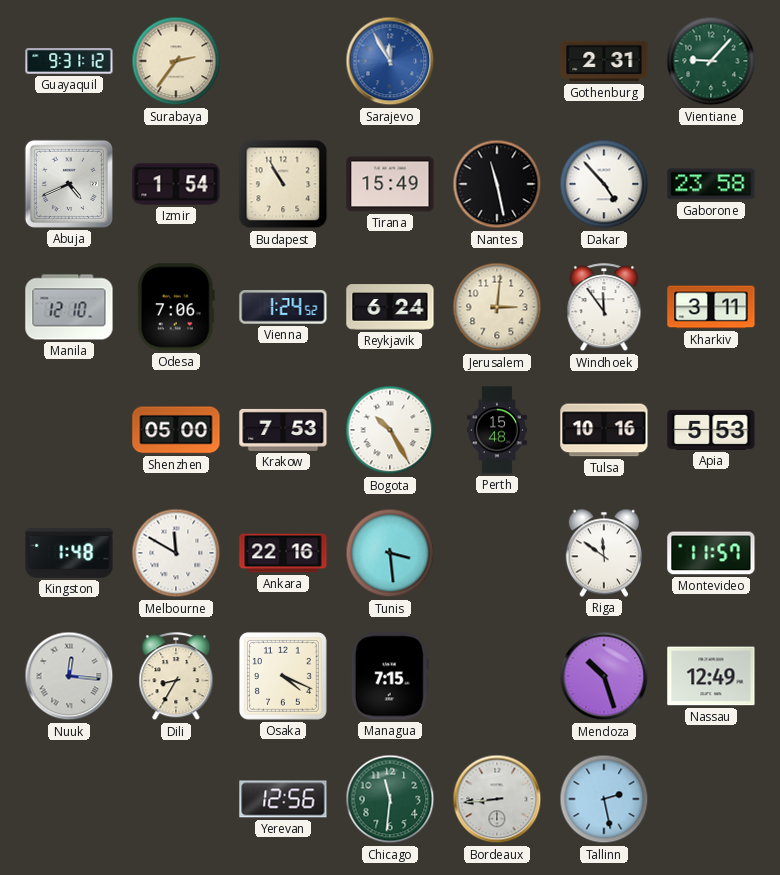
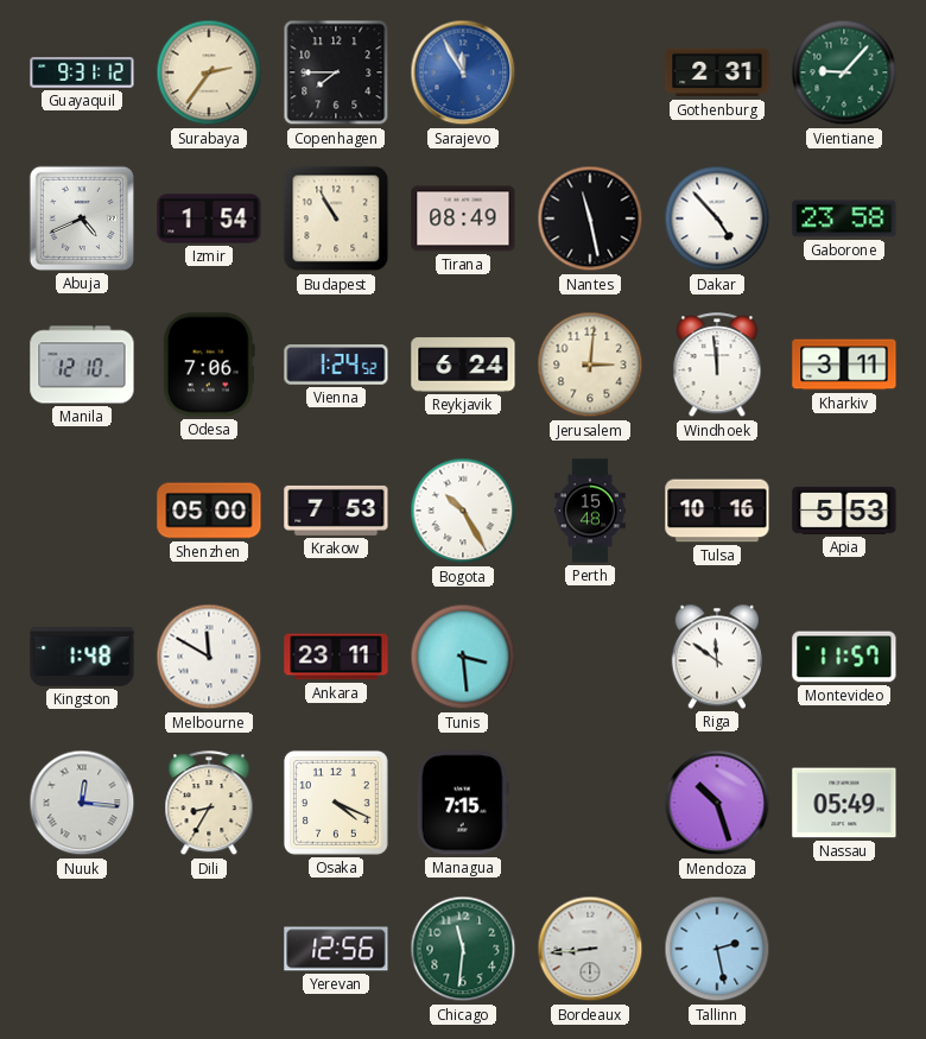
Copenhagen: none -> 7:45
Tirana: 15:49 -> 08:49
Windhoek: 11:54 -> 11:59
Ankara: 22:16 -> 23:11
Nassau: 12:49 -> 05:49
